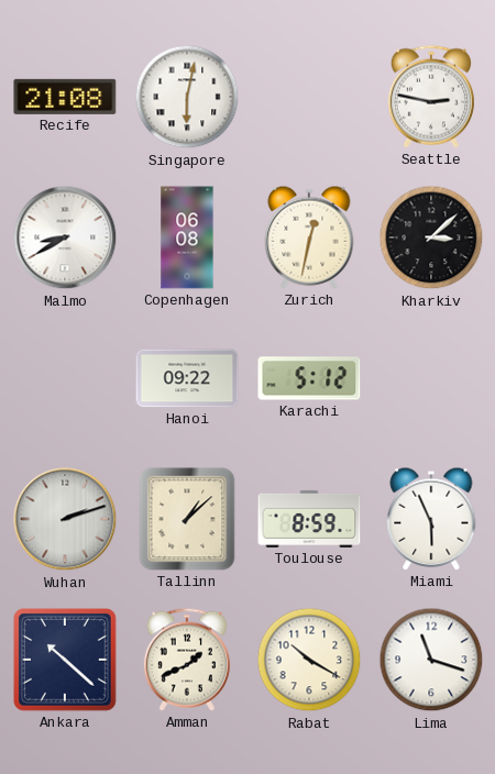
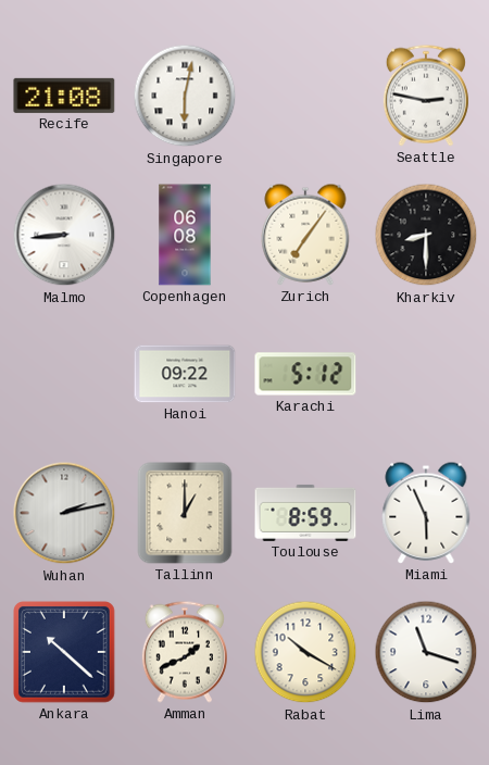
Malmo: 8:40 -> 8:44
Zurich: 12:32 -> 7:06
Kharkiv: 3:08 -> 8:30
Wuhan: 2:12 -> 2:13
Tallinn: 1:08 -> 1:00
